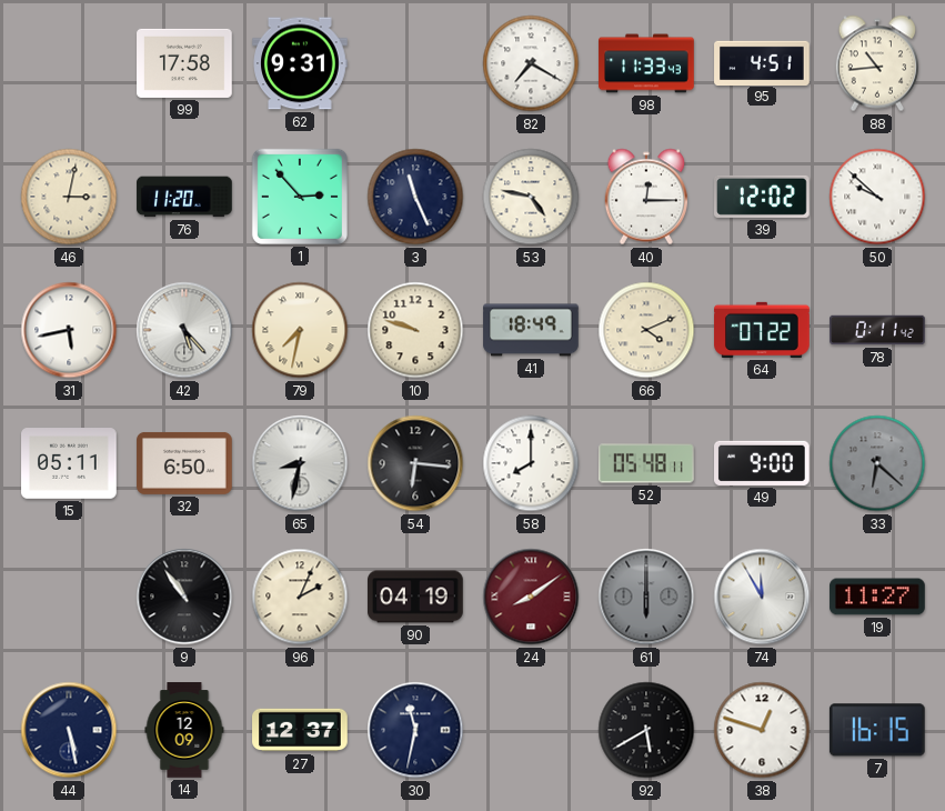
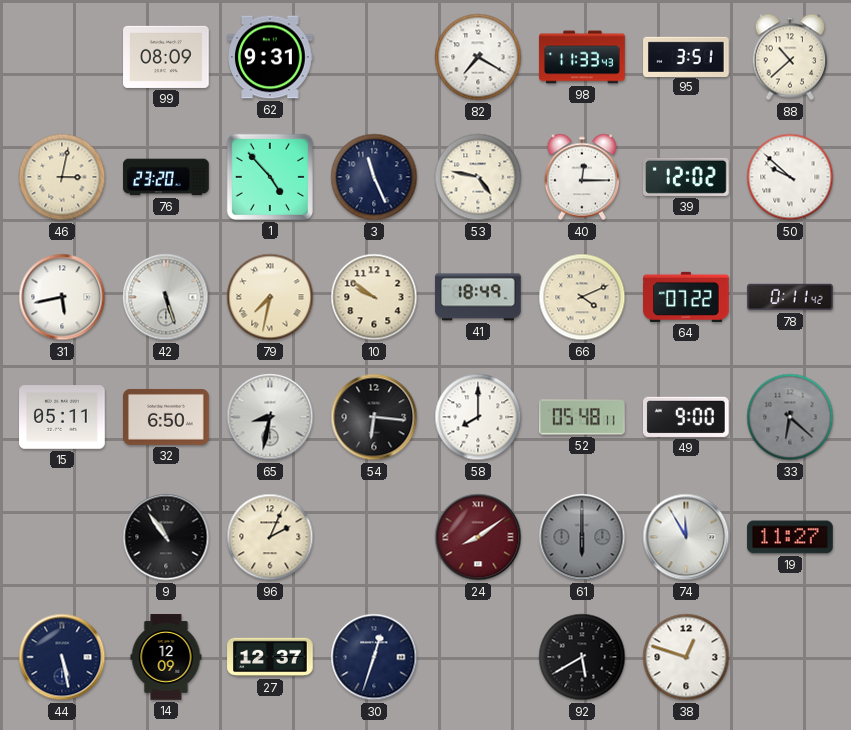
99: 17:58 -> 08:09
95: 4:51 -> 3:51
88: 10:44 -> 10:38
76: 11:20 -> 23:20
1: 2:53 -> 4:53
42: 5:23 -> 5:27
10: 9:48 -> 9:51
90: 04:19 -> none
30: 11:32 -> 12:33
7: 16:15 -> none
